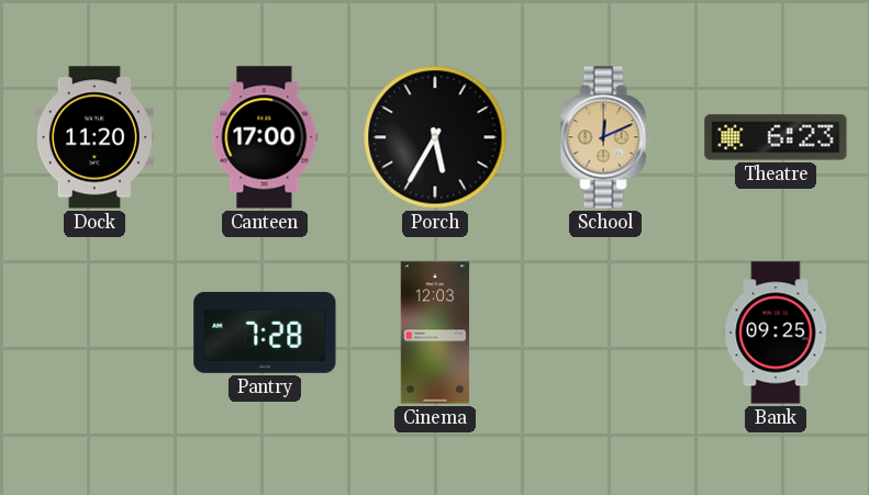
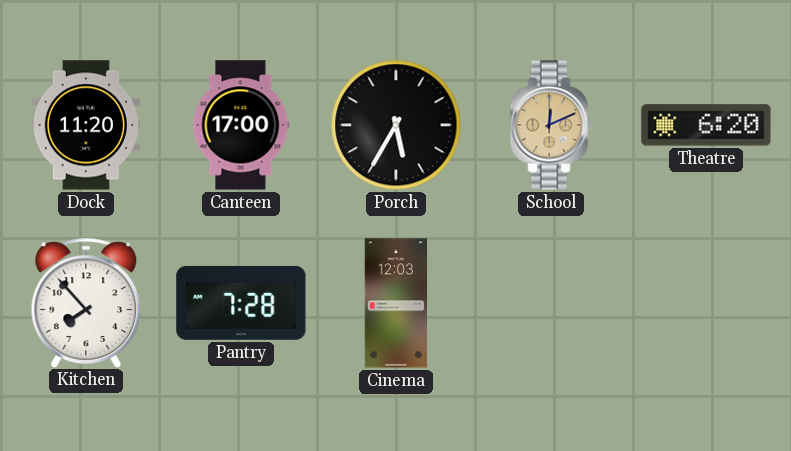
Theatre: 6:23 -> 6:20
Kitchen: none -> 7:53
Bank: 09:25 -> none
